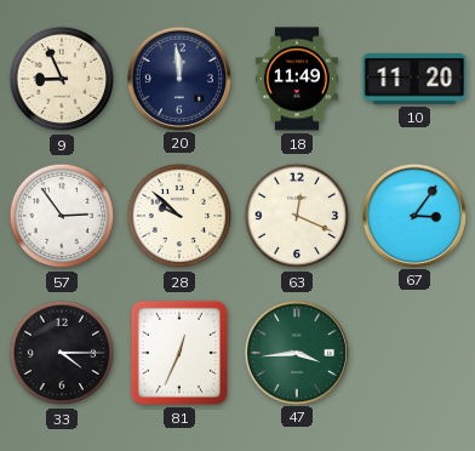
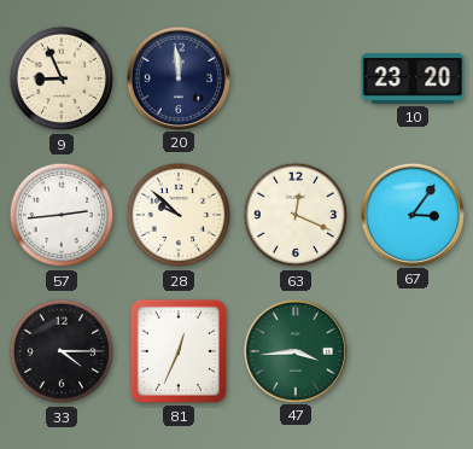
18: 11:49 -> none
10: 11:20 -> 23:20
57: 2:54 -> 2:44
